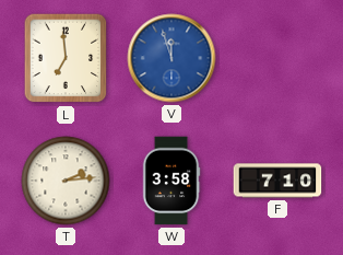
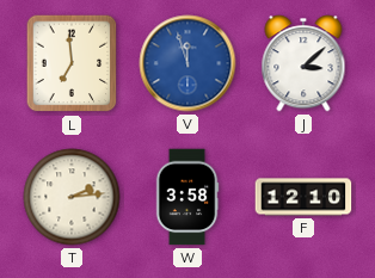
J: none -> 3:08
F: 7:10 -> 12:10
